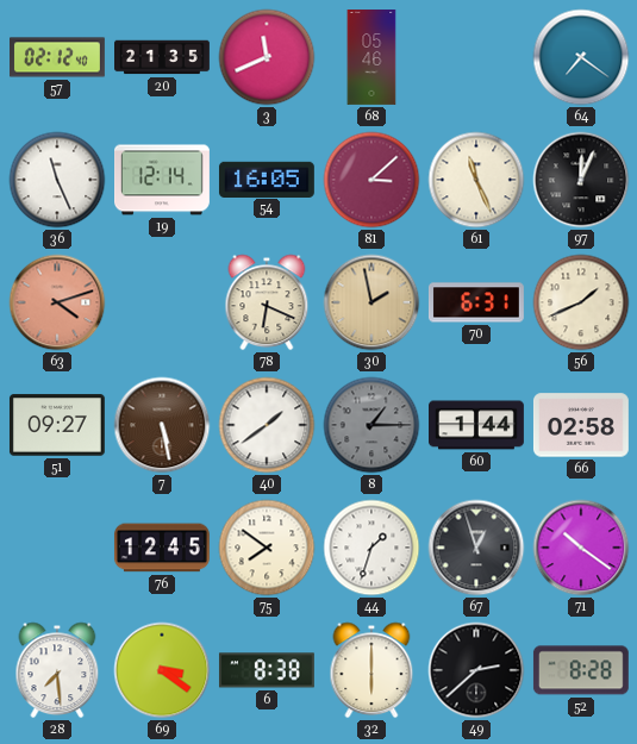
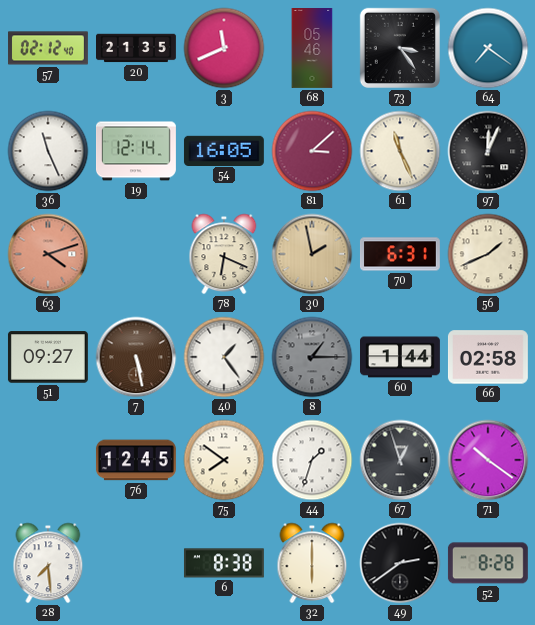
73: none -> 3:24
40: 1:39 -> 1:24
69: 3:21 -> none
49: 2:38 -> 2:39
